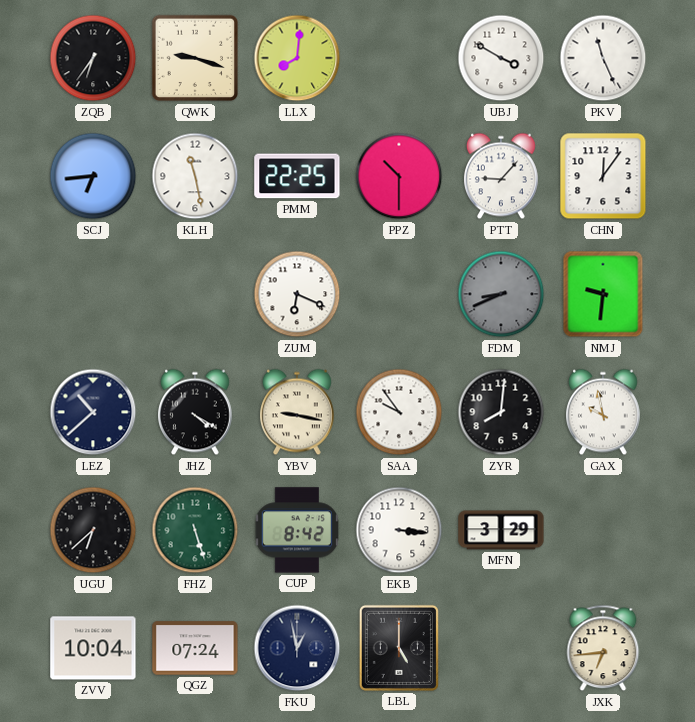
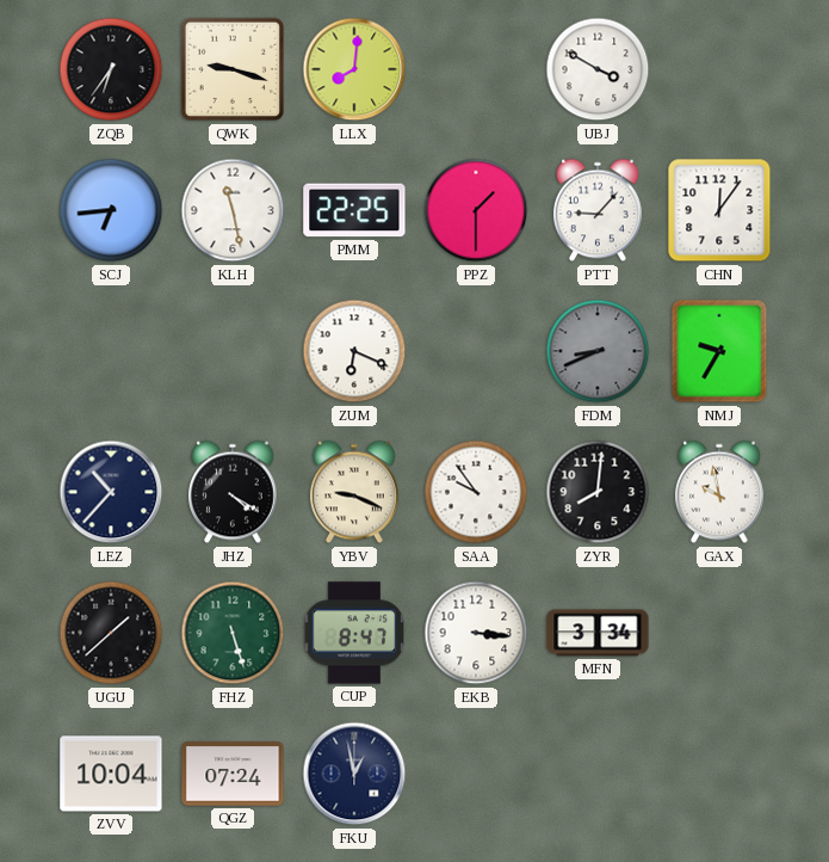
PKV: 11:26 -> none
PPZ: 10:30 -> 1:30
NMJ: 9:31 -> 9:35
LEZ: 10:38 -> 10:37
YBV: 9:17 -> 9:19
UGU: 6:38 -> 1:38
CUP: 8:42 -> 8:47
MFN: 3:29 -> 3:34
LBL: 5:00 -> none
JXK: 6:44 -> none
